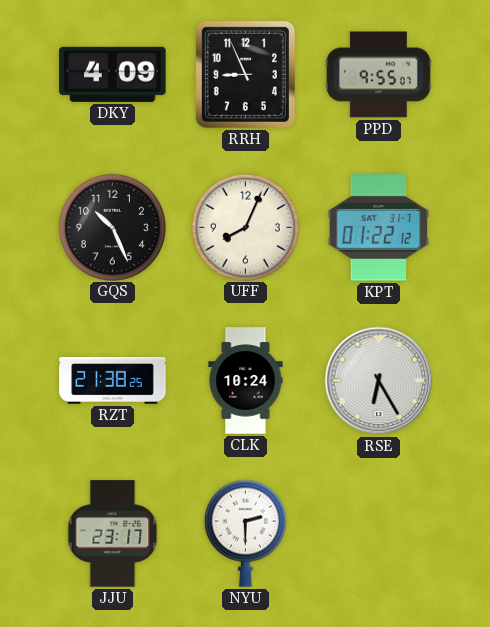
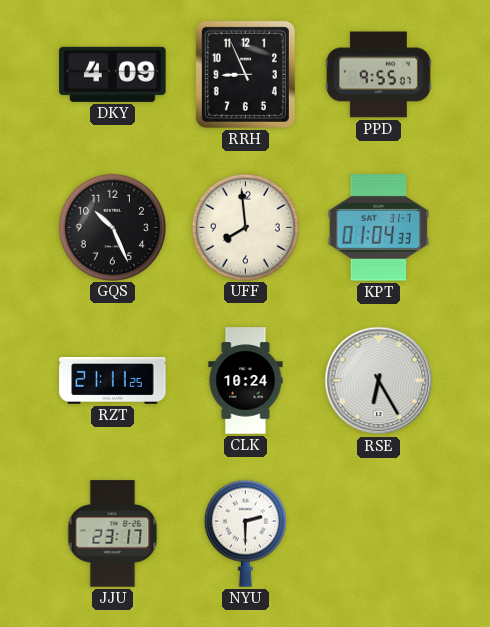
UFF: 8:04 -> 7:59
KPT: 01:22 -> 01:04
RZT: 21:38 -> 21:11
